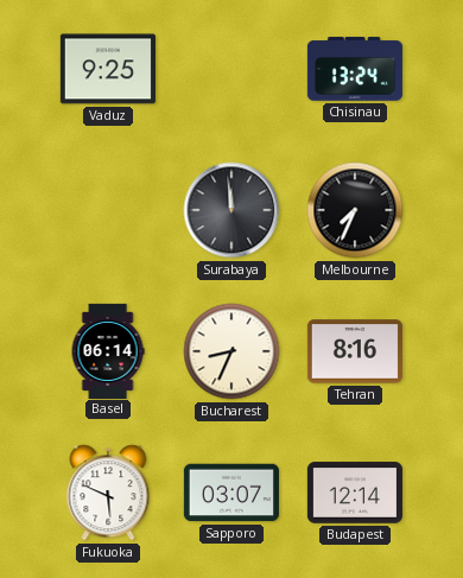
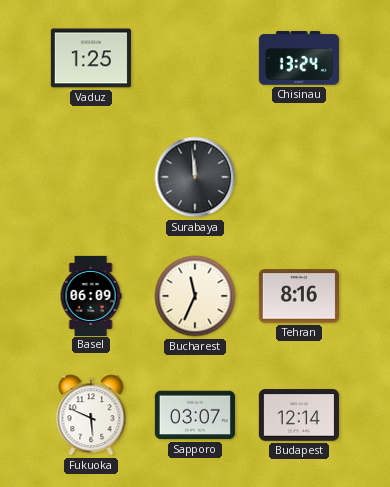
Vaduz: 9:25 -> 1:25
Melbourne: 7:34 -> none
Basel: 06:14 -> 06:09
Bucharest: 8:34 -> 11:34
